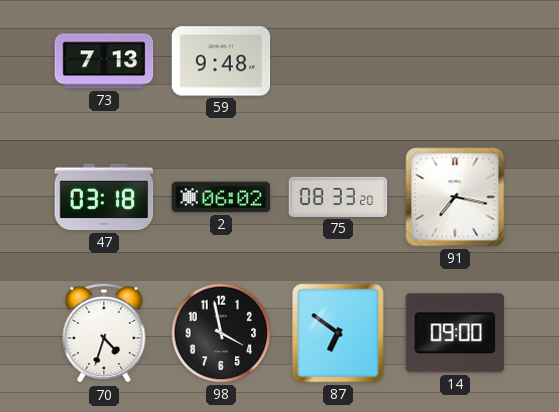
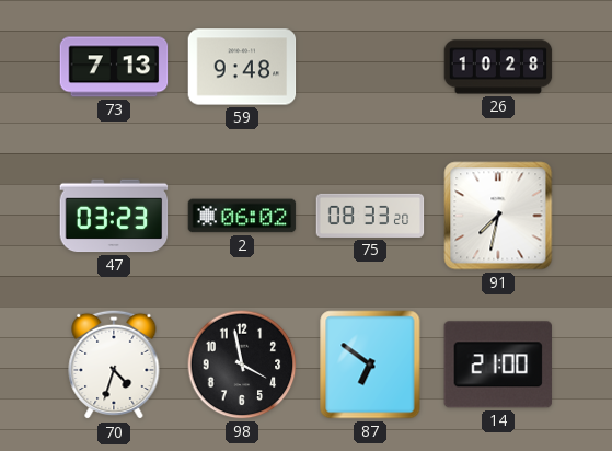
26: none -> 10:28
47: 03:18 -> 03:23
91: 7:17 -> 7:32
14: 09:00 -> 21:00
